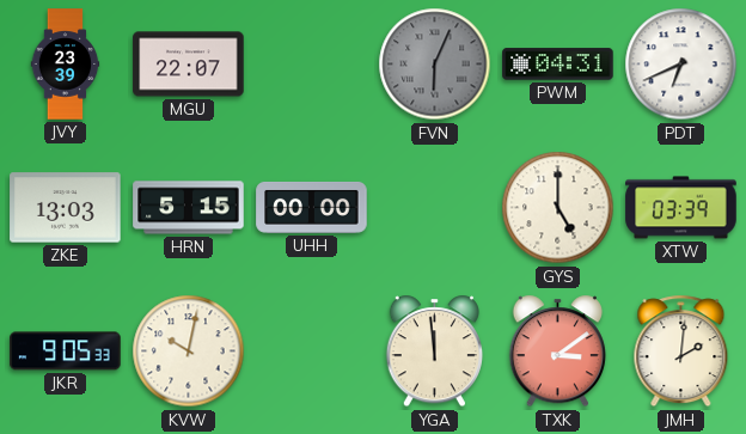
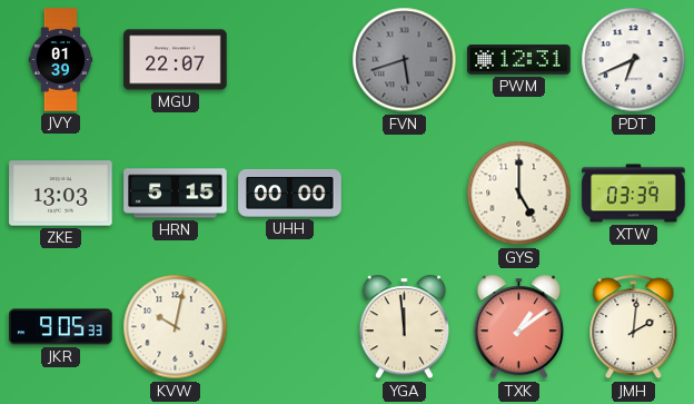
JVY: 23:39 -> 01:39
FVN: 6:04 -> 5:42
PWM: 04:31 -> 12:31
TXK: 3:09 -> 1:09
